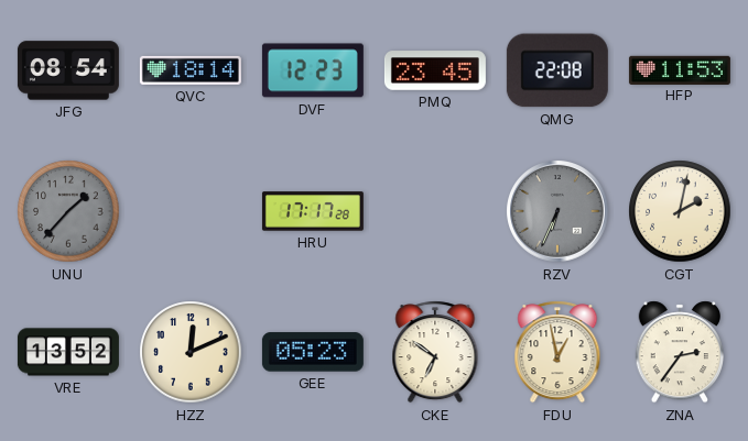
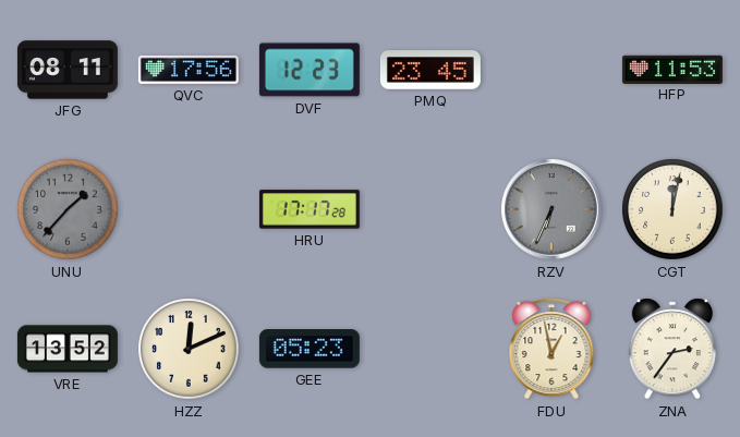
JFG: 08:54 -> 08:11
QVC: 18:14 -> 17:56
QMG: 22:08 -> none
CGT: 2:02 -> 12:02
CKE: 6:51 -> none
